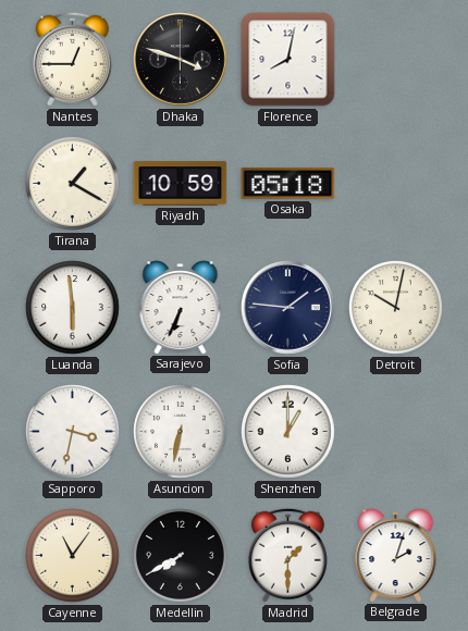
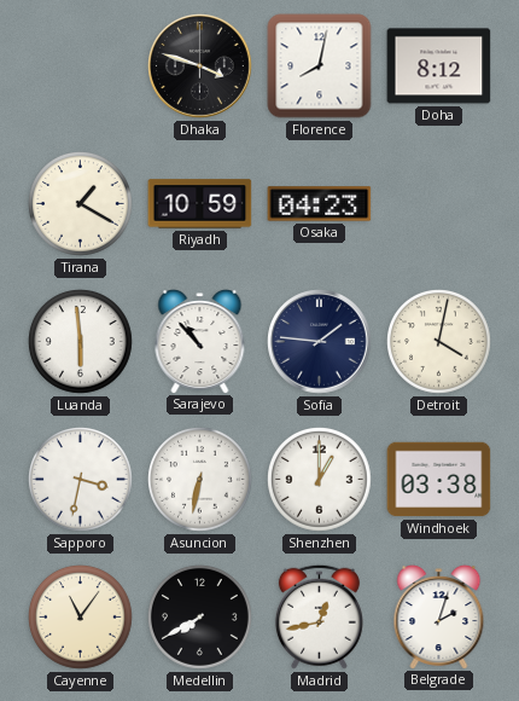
Nantes: 12:45 -> none
Doha: none -> 8:12
Osaka: 05:18 -> 04:23
Sarajevo: 6:34 -> 10:53
Detroit: 10:02 -> 4:02
Windhoek: none -> 03:38
Madrid: 1:30 -> 12:43
